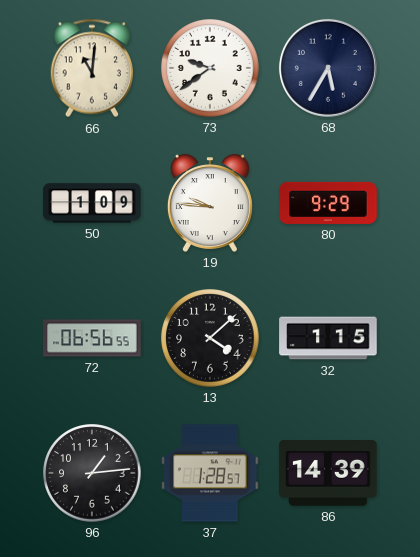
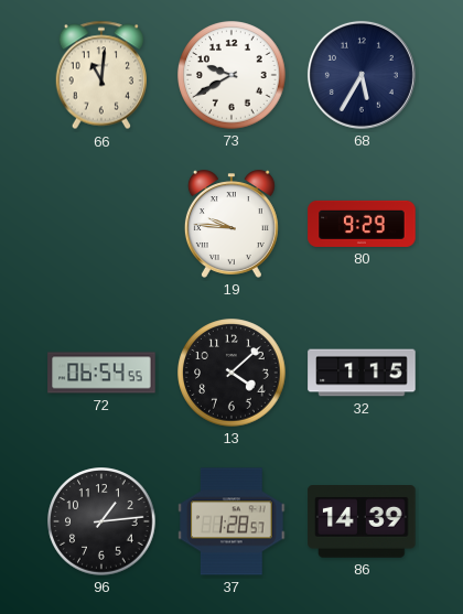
73: 9:39 -> 9:40
50: 1:09 -> none
72: 06:56 -> 06:54
